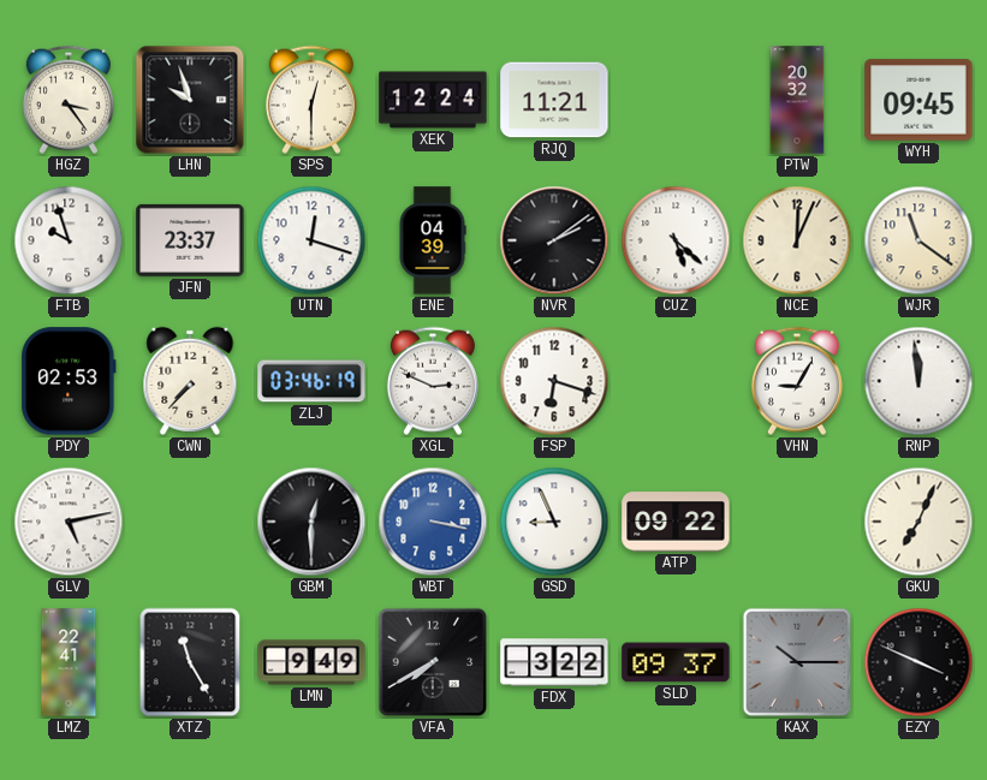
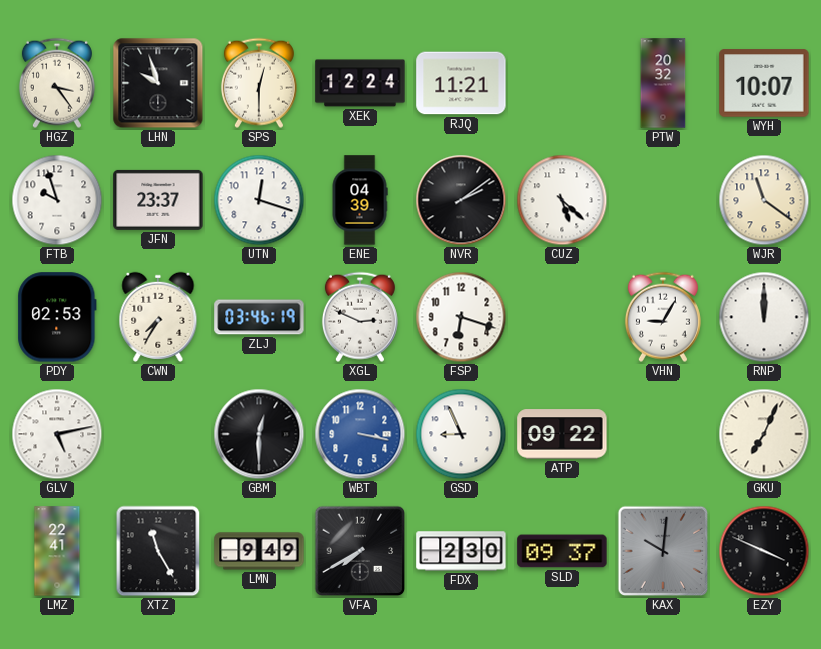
WYH: 09:45 -> 10:07
NCE: 12:04 -> none
CWN: 7:37 -> 7:35
RNP: 11:59 -> 12:00
FDX: 3:22 -> 2:30
KAX: 10:15 -> 10:01
